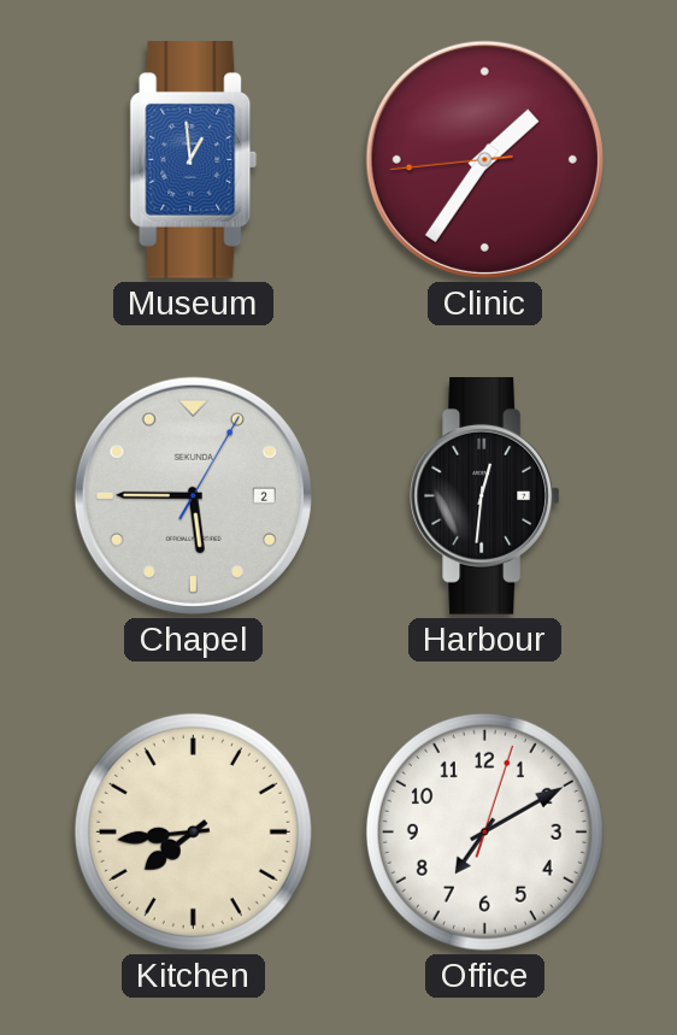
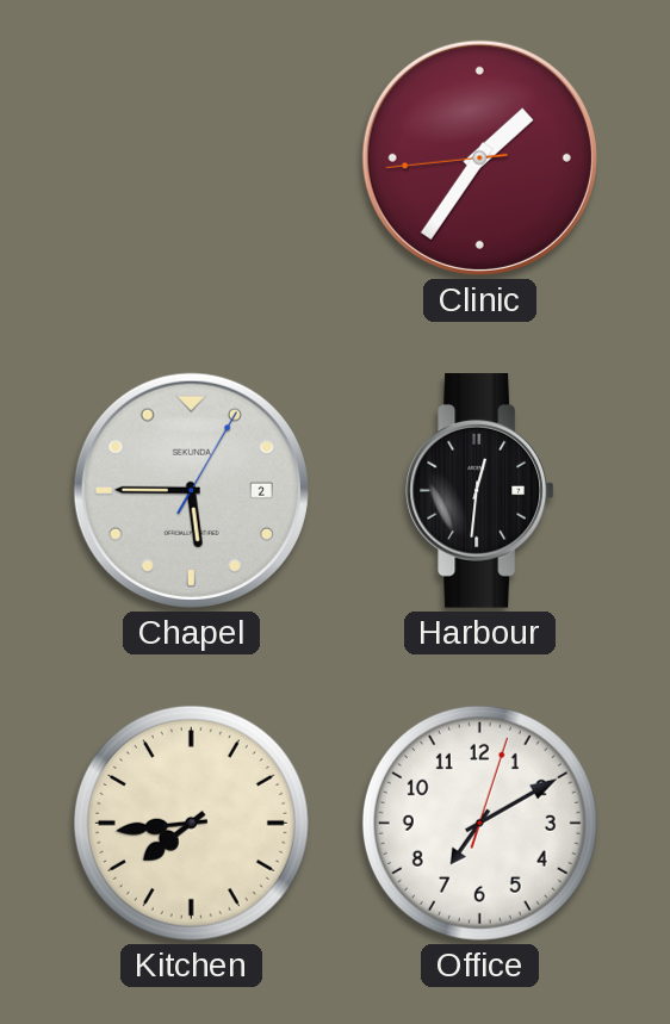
Museum: 12:59 -> none
